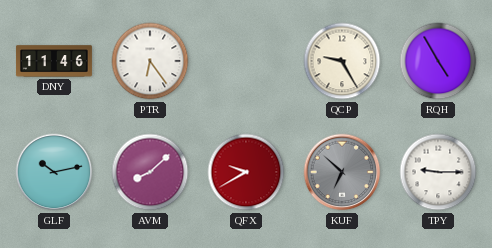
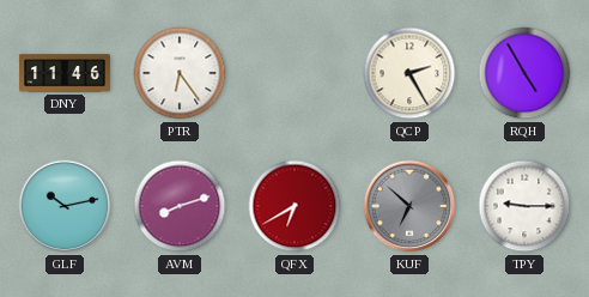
QCP: 9:25 -> 2:25
AVM: 8:08 -> 8:12
QFX: 9:40 -> 6:40
